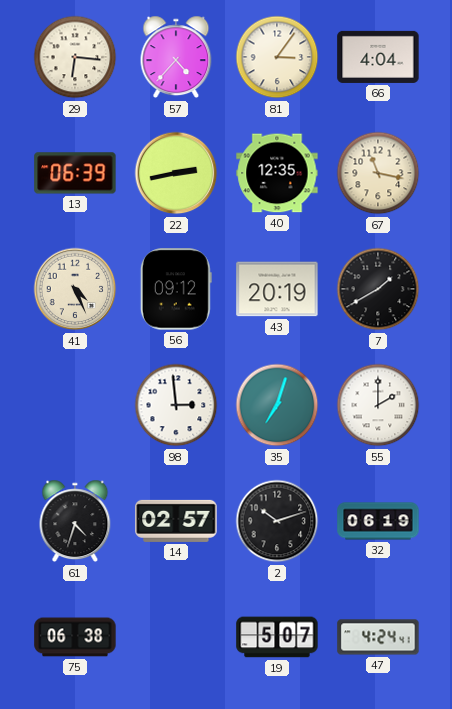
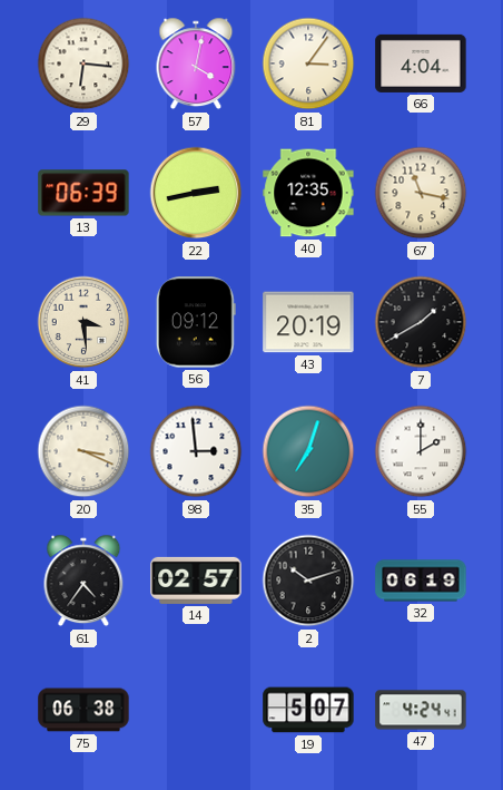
57: 4:37 -> 4:02
41: 4:26 -> 3:29
20: none -> 3:19
61: 4:33 -> 4:36
